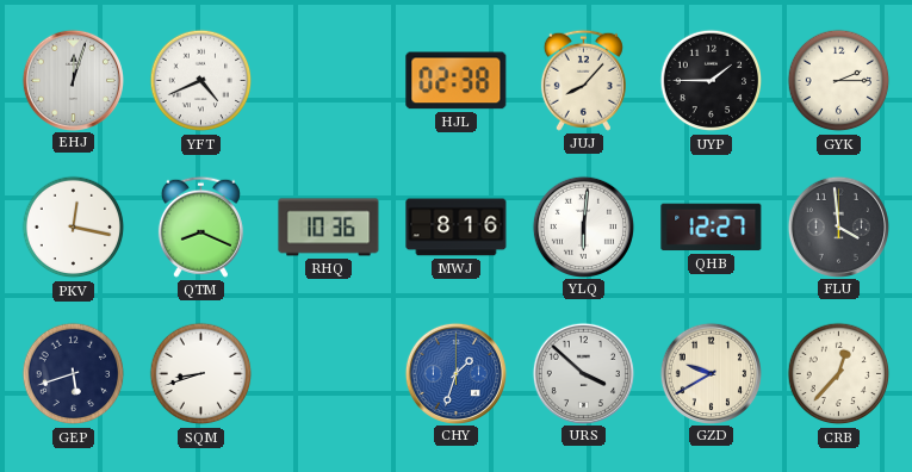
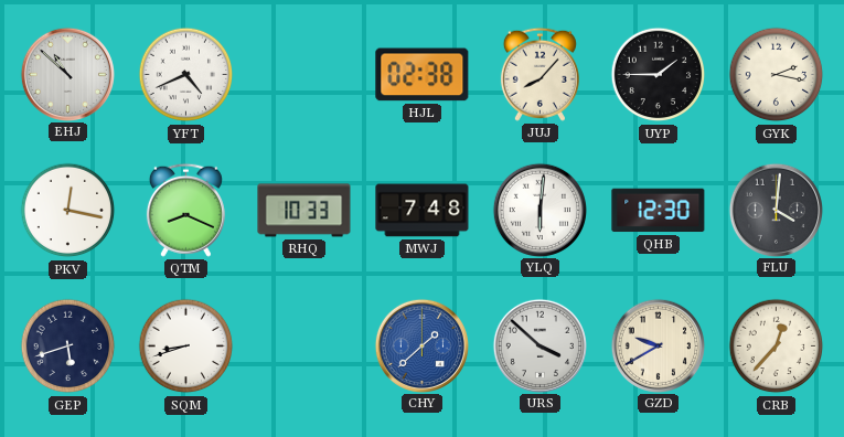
EHJ: 12:03 -> 10:52
GYK: 2:15 -> 2:17
RHQ: 10:36 -> 10:33
MWJ: 8:16 -> 7:48
QHB: 12:27 -> 12:30
FLU: 3:59 -> 4:01
CHY: 1:33 -> 1:38
